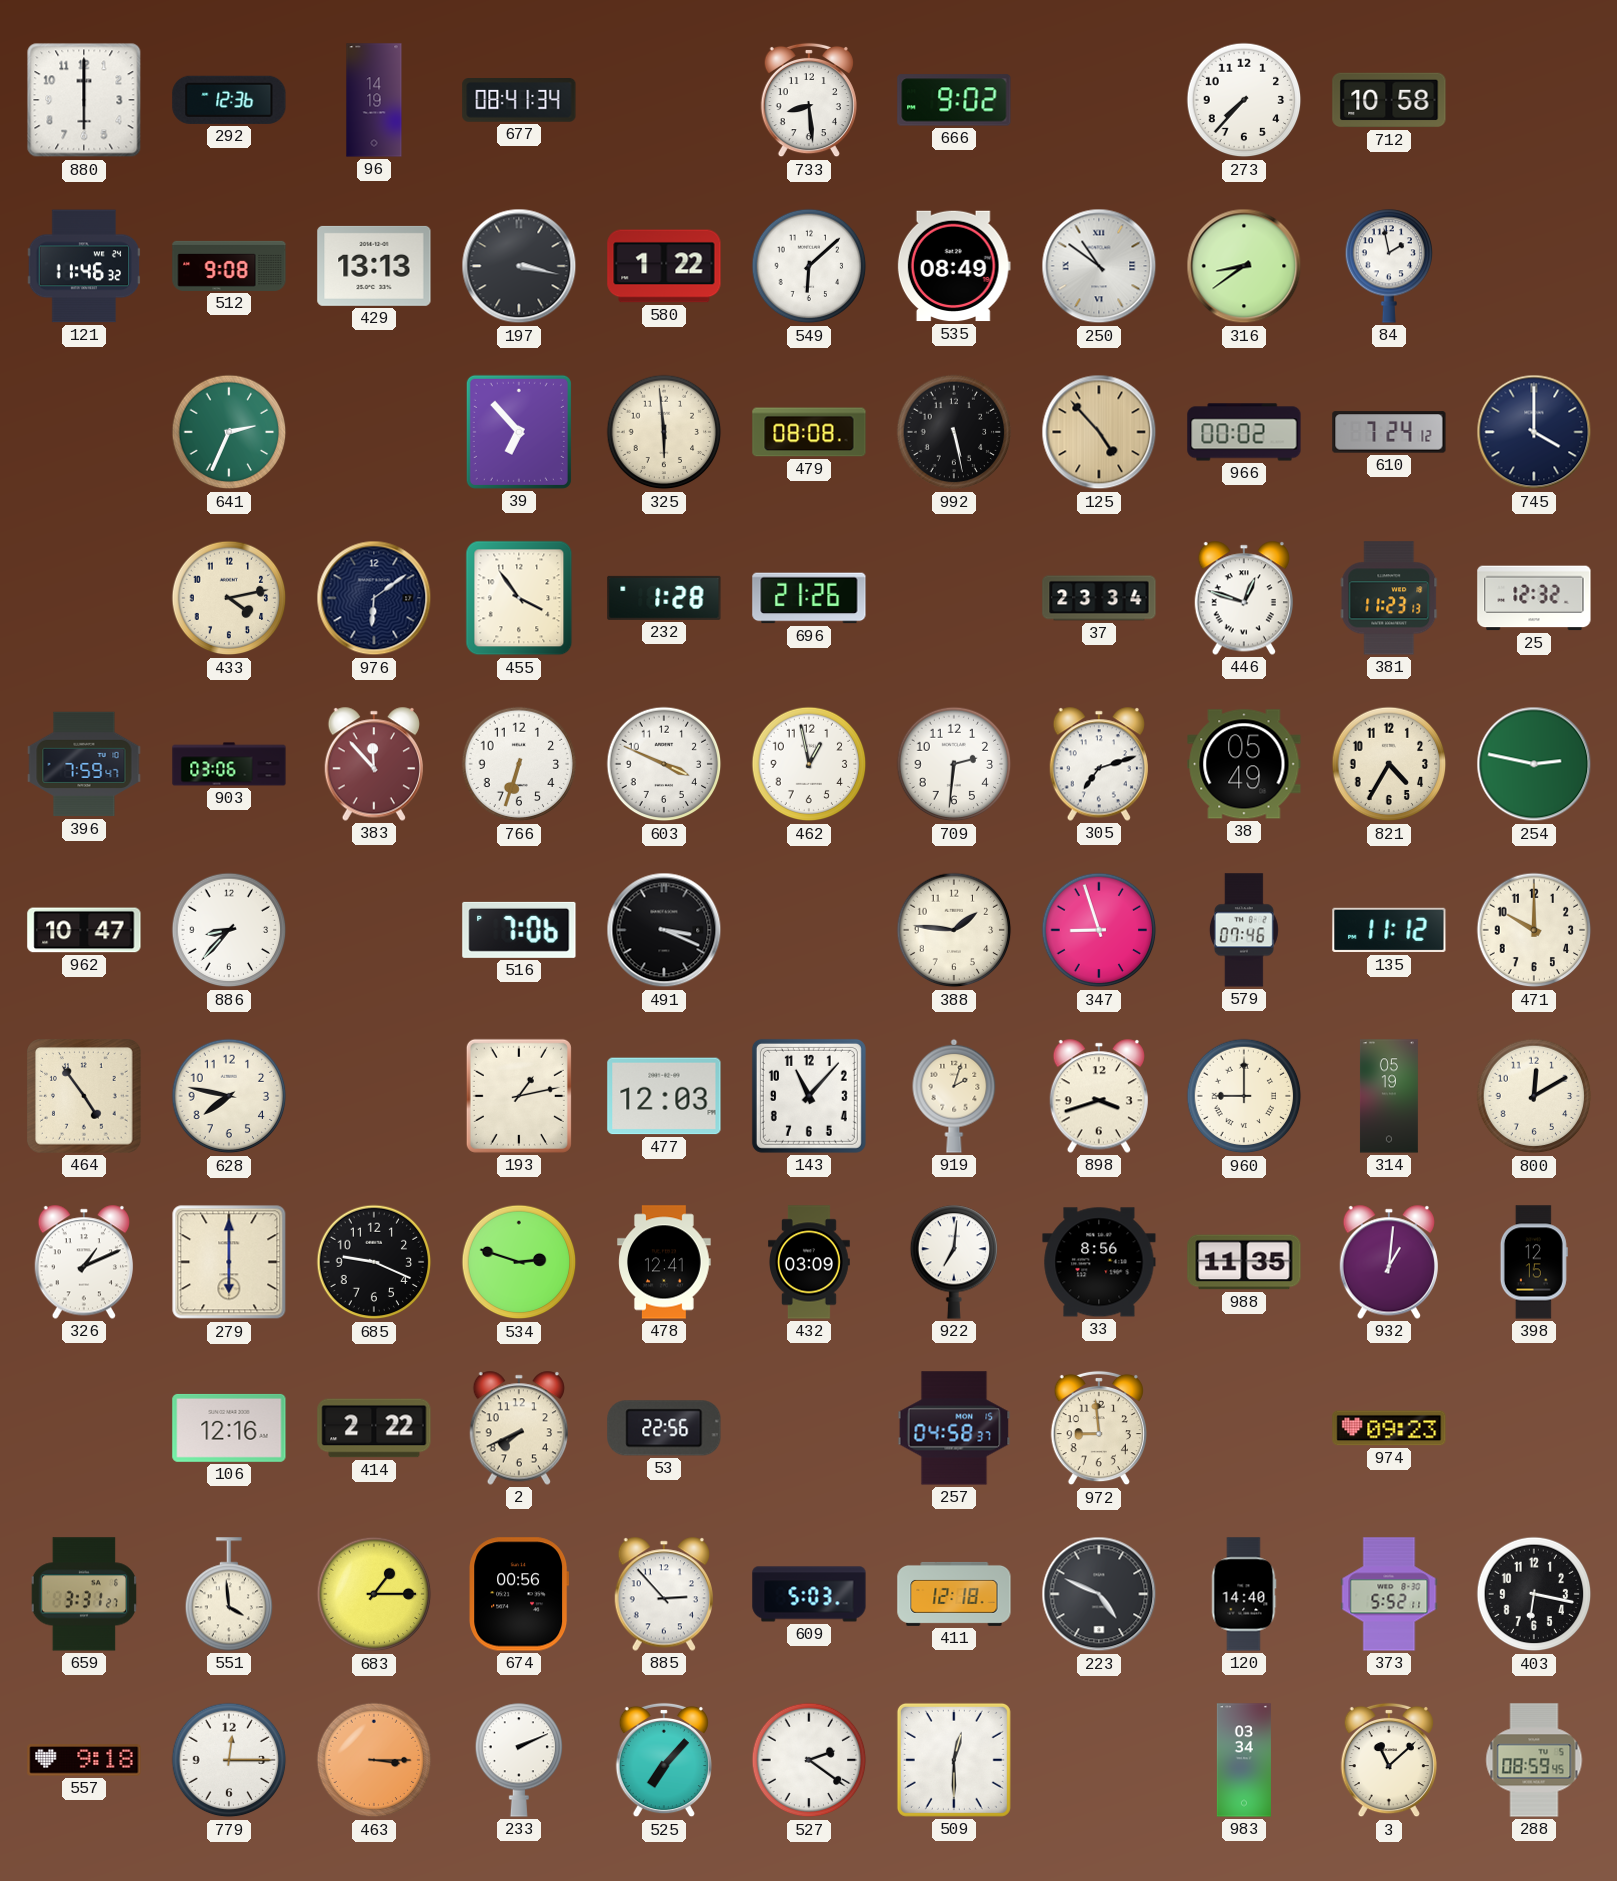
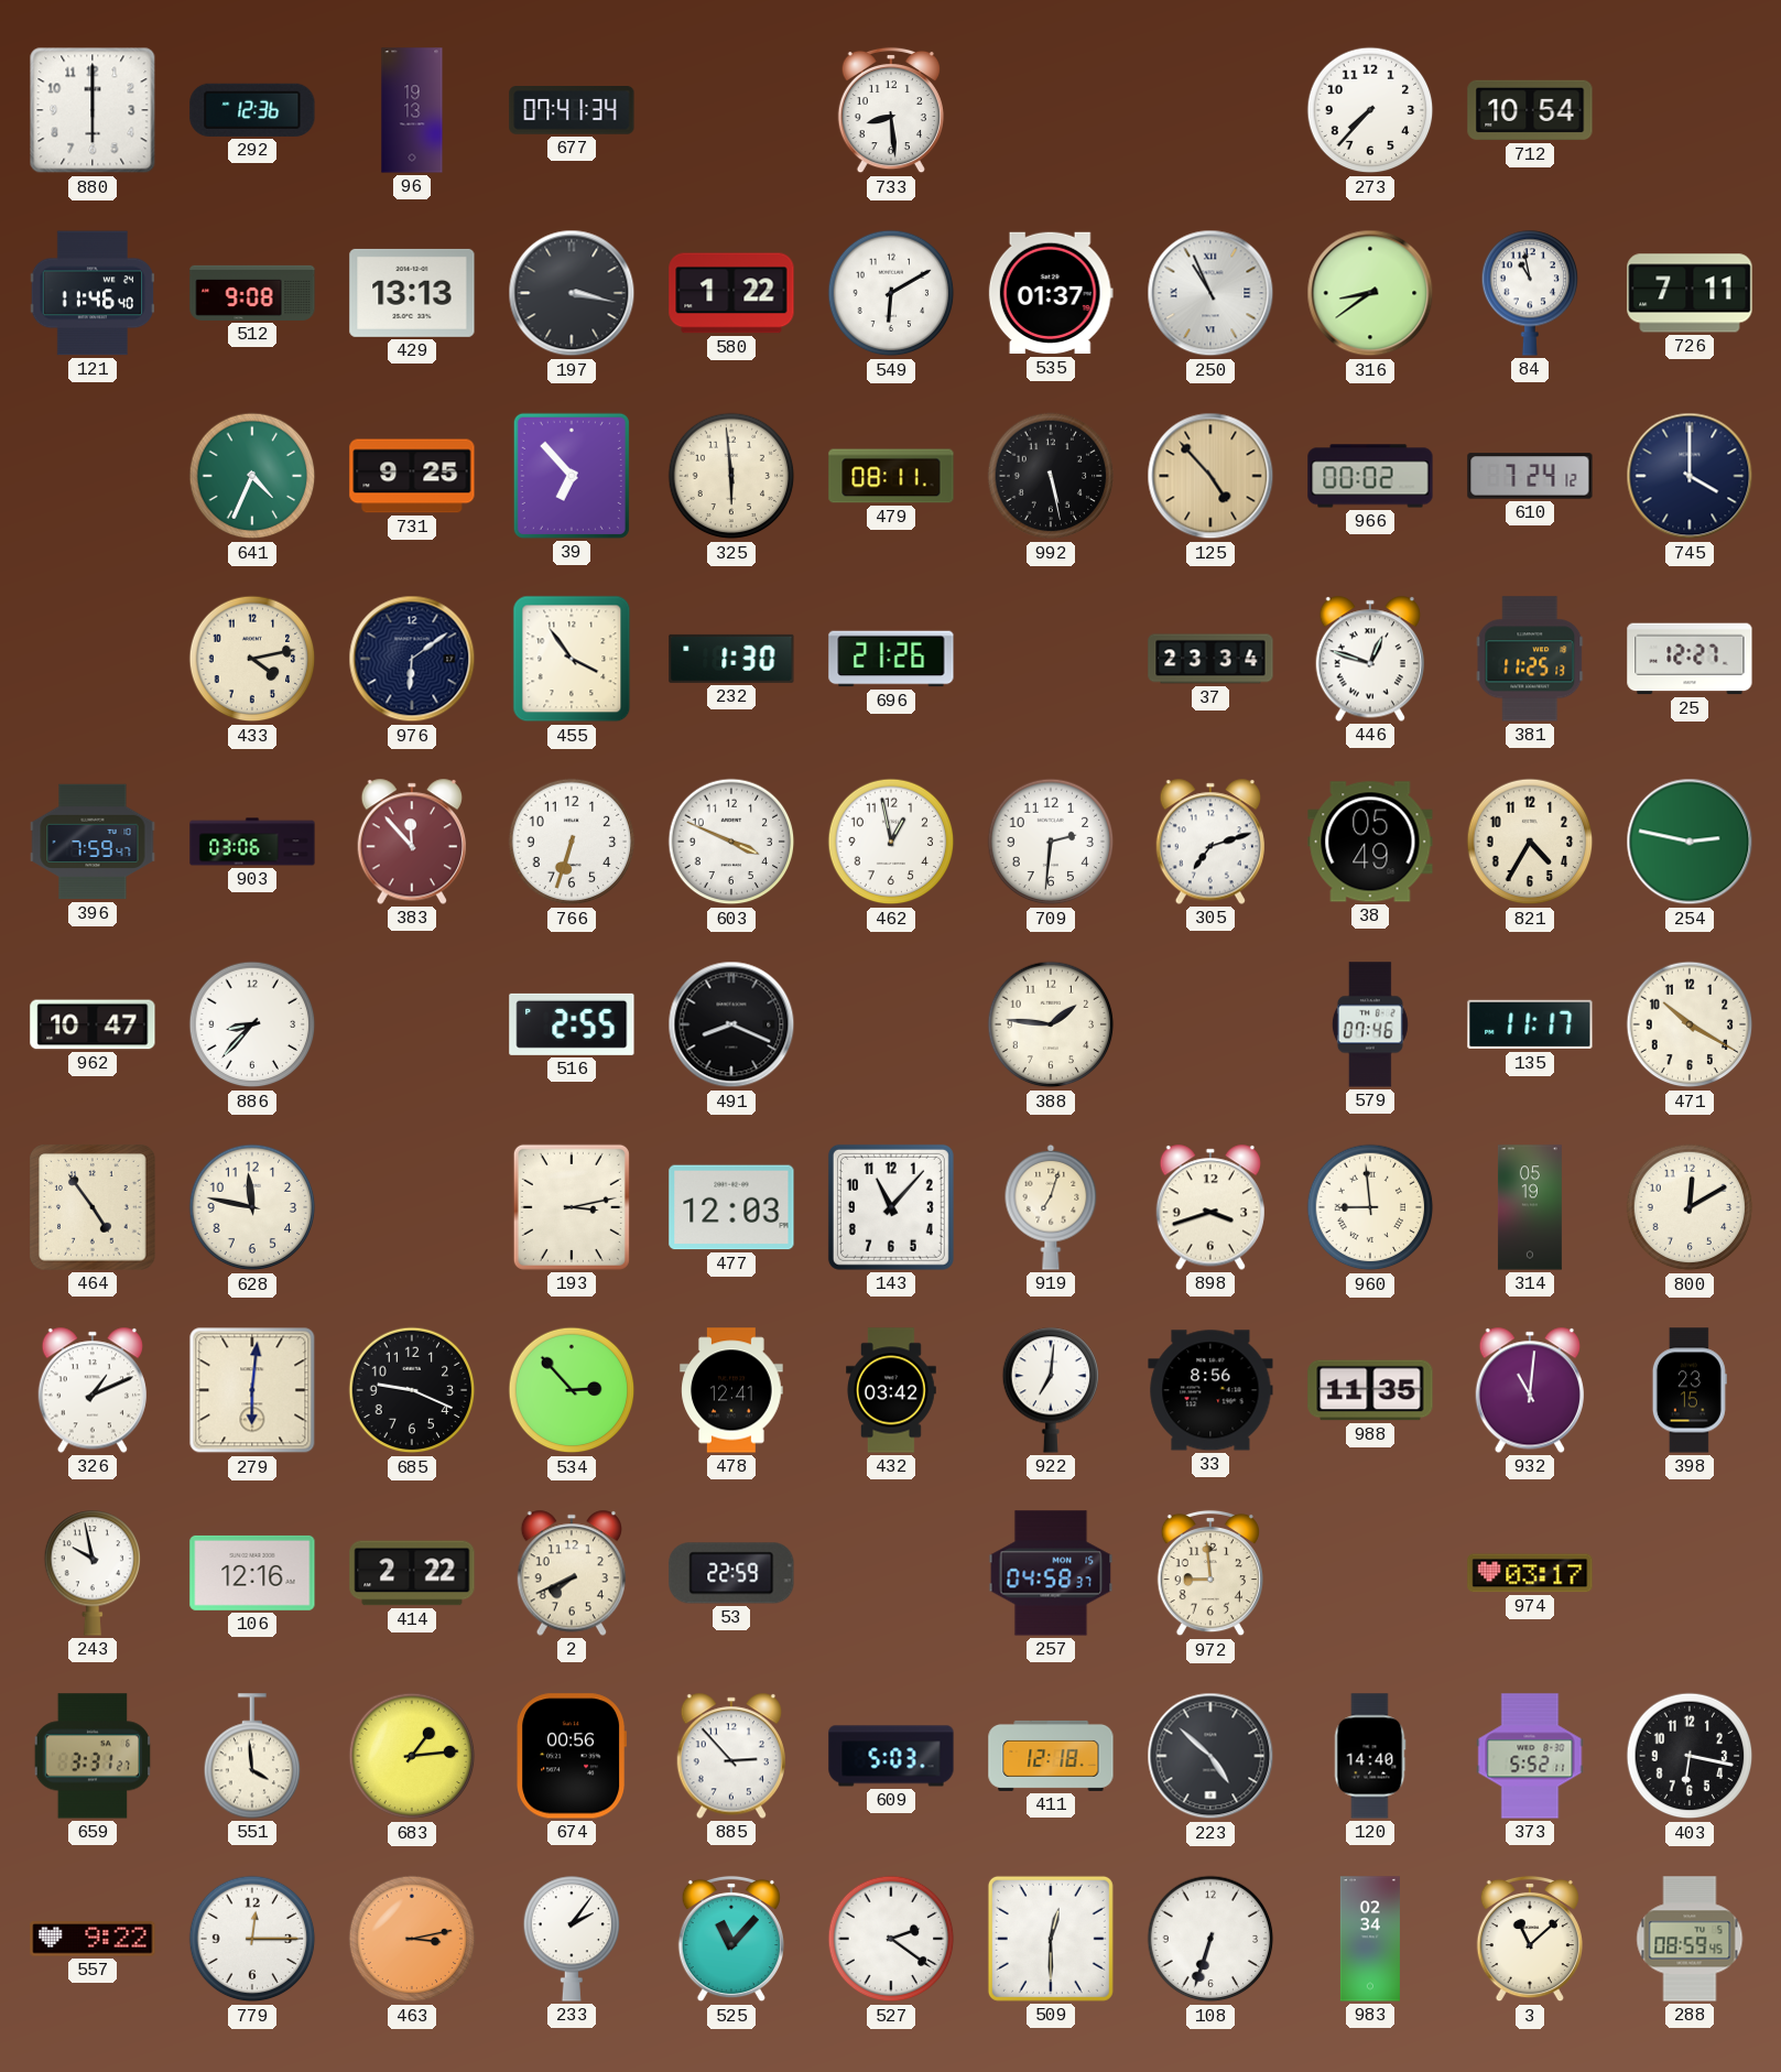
96: 14:19 -> 19:13
677: 08:41 -> 07:41
666: 9:02 -> none
712: 10:58 -> 10:54
121: 11:46:32 -> 11:46:40
549: 6:08 -> 6:10
535: 08:49 -> 01:37
250: 10:51 -> 10:56
84: 1:58 -> 10:58
726: none -> 7:11
641: 2:34 -> 4:34
731: none -> 9:25
479: 08:08 -> 08:11
232: 1:28 -> 1:30
381: 11:23 -> 11:25
25: 12:32 -> 12:27
516: 7:06 -> 2:55
491: 3:19 -> 8:19
347: 8:57 -> none
135: 11:12 -> 11:17
471: 10:00 -> 10:20
628: 7:47 -> 11:47
193: 1:13 -> 3:13
919: 2:03 -> 7:03
960: 9:00 -> 8:59
279: 6:00 -> 6:01
534: 2:48 -> 2:53
432: 03:09 -> 03:42
932: 1:01 -> 11:01
398: 12:15 -> 23:15
243: none -> 9:58
53: 22:56 -> 22:59
974: 09:23 -> 03:17
683: 1:15 -> 1:14
223: 4:49 -> 4:52
557: 9:18 -> 9:22
463: 3:15 -> 3:13
233: 2:11 -> 2:06
525: 7:07 -> 11:07
108: none -> 6:33
983: 03:34 -> 02:34
